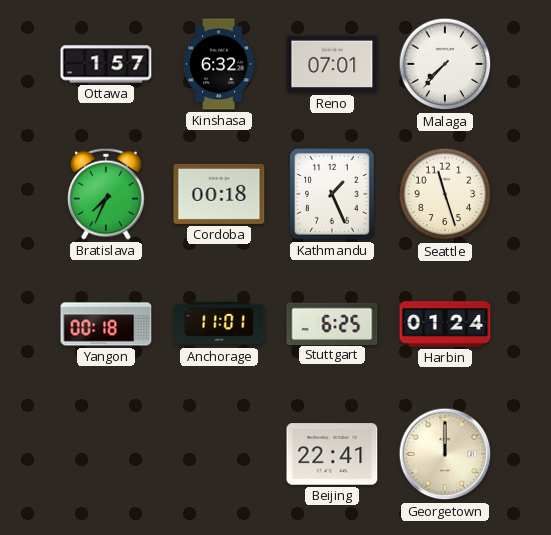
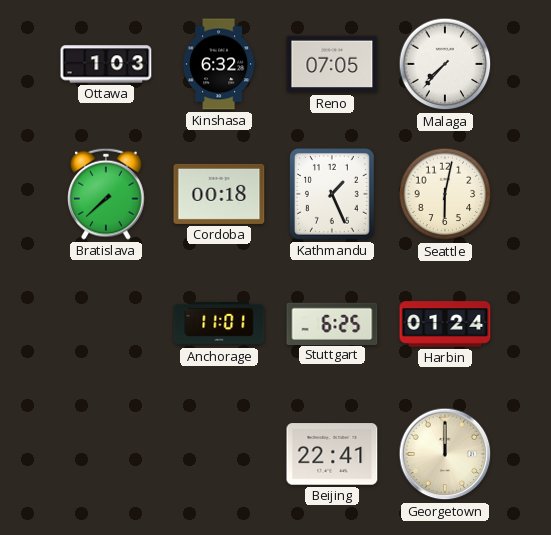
Ottawa: 1:57 -> 1:03
Reno: 07:01 -> 07:05
Bratislava: 7:34 -> 7:38
Seattle: 11:27 -> 6:02
Yangon: 00:18 -> none
